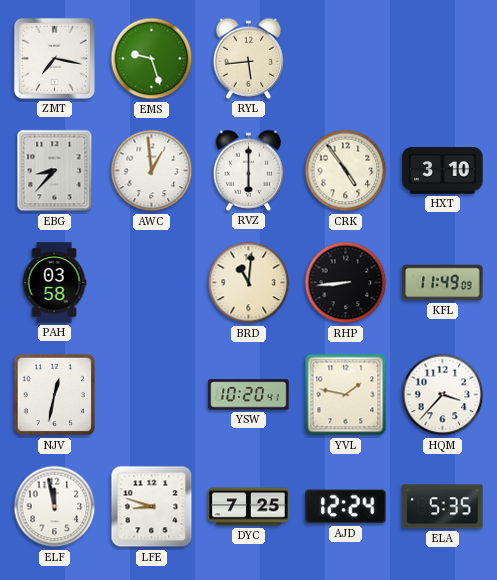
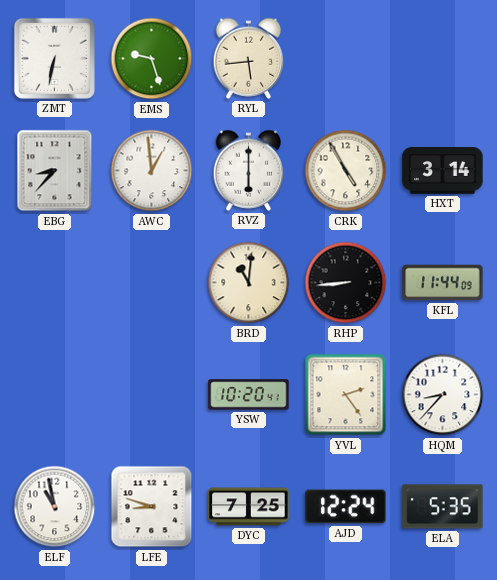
ZMT: 7:17 -> 6:32
CRK: 4:54 -> 4:55
HXT: 3:10 -> 3:14
PAH: 03:58 -> none
KFL: 11:49 -> 11:44
NJV: 12:32 -> none
YVL: 1:47 -> 2:24
HQM: 3:37 -> 8:37
ELF: 11:58 -> 10:58
